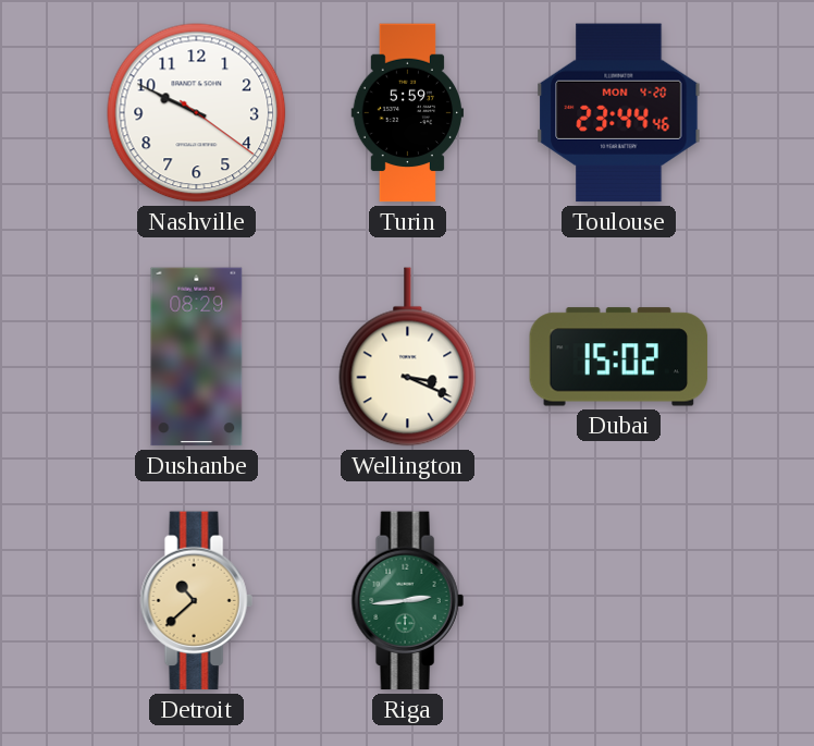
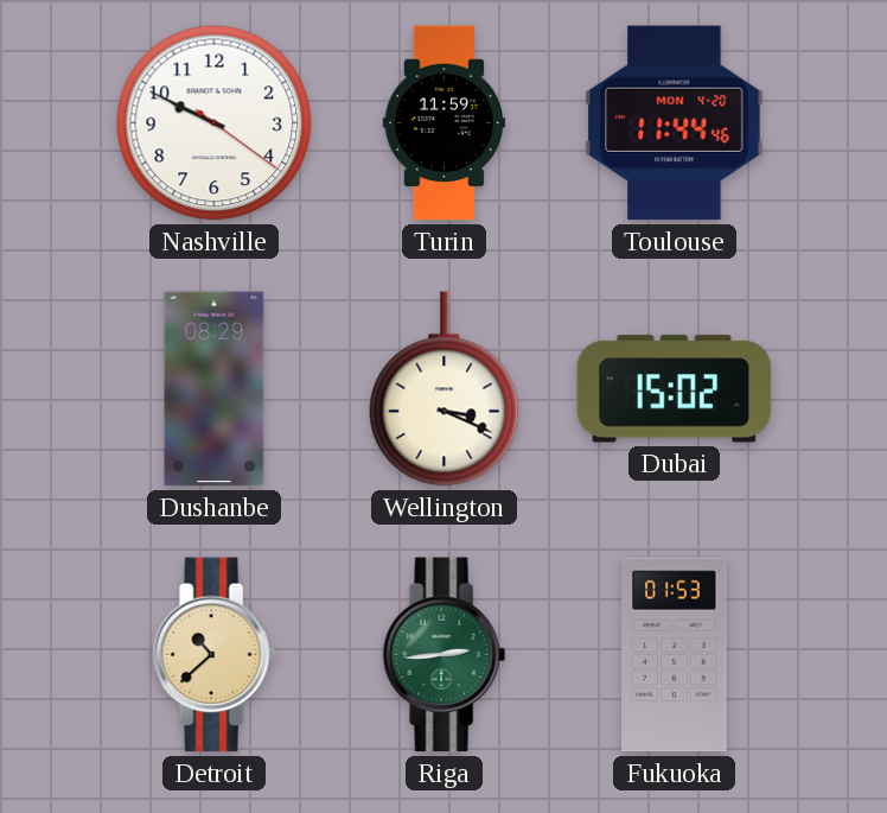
Turin: 5:59 -> 11:59
Toulouse: 23:44 -> 11:44
Fukuoka: none -> 01:53
